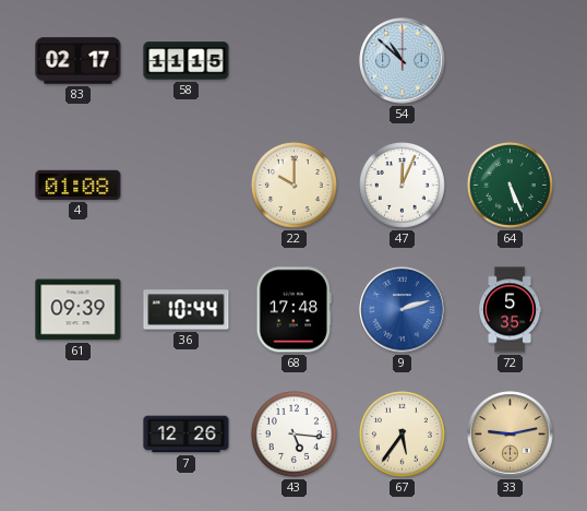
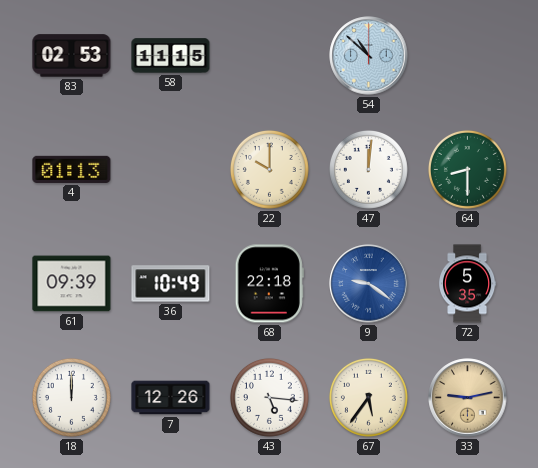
83: 02:17 -> 02:53
4: 01:08 -> 01:13
47: 12:04 -> 12:01
64: 5:26 -> 8:30
36: 10:44 -> 10:49
68: 17:48 -> 22:18
9: 2:12 -> 9:21
18: none -> 12:00
